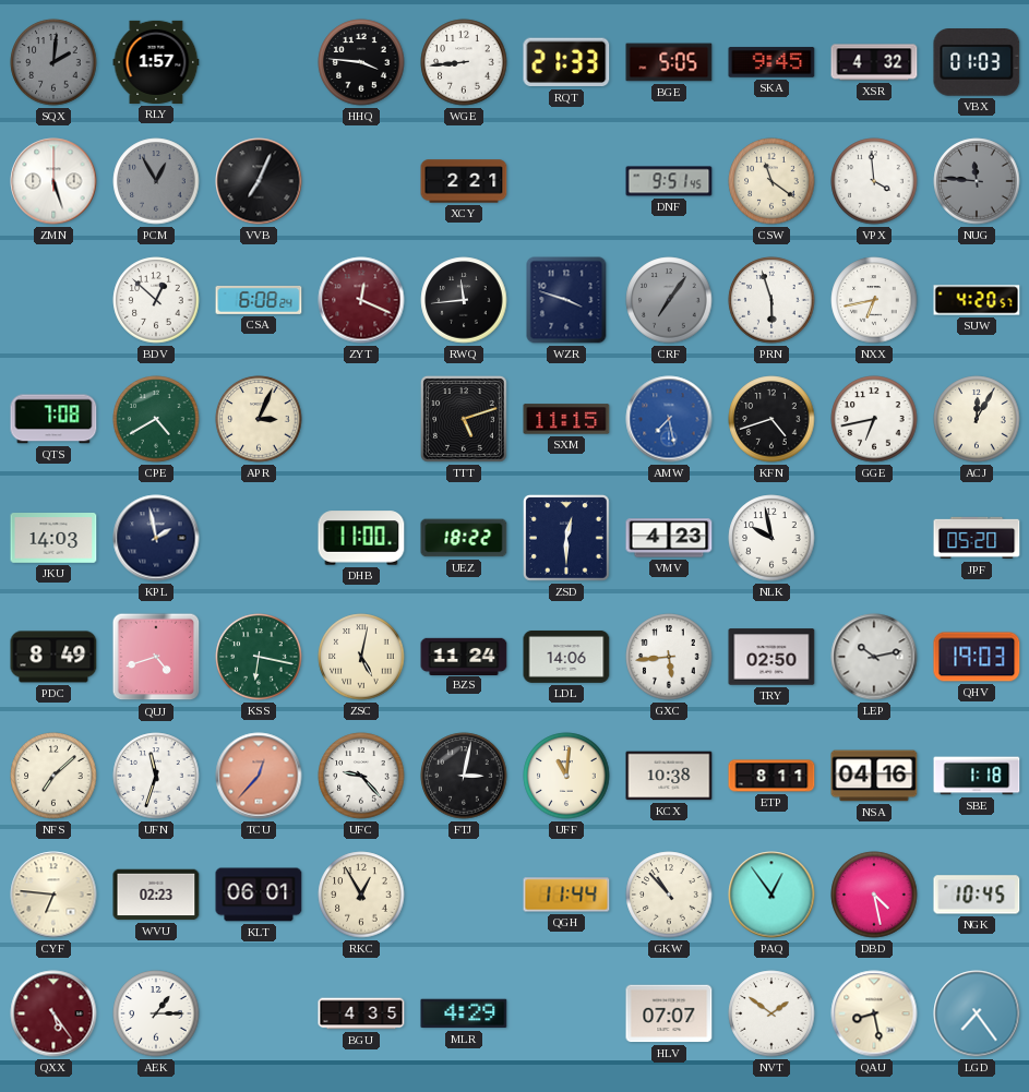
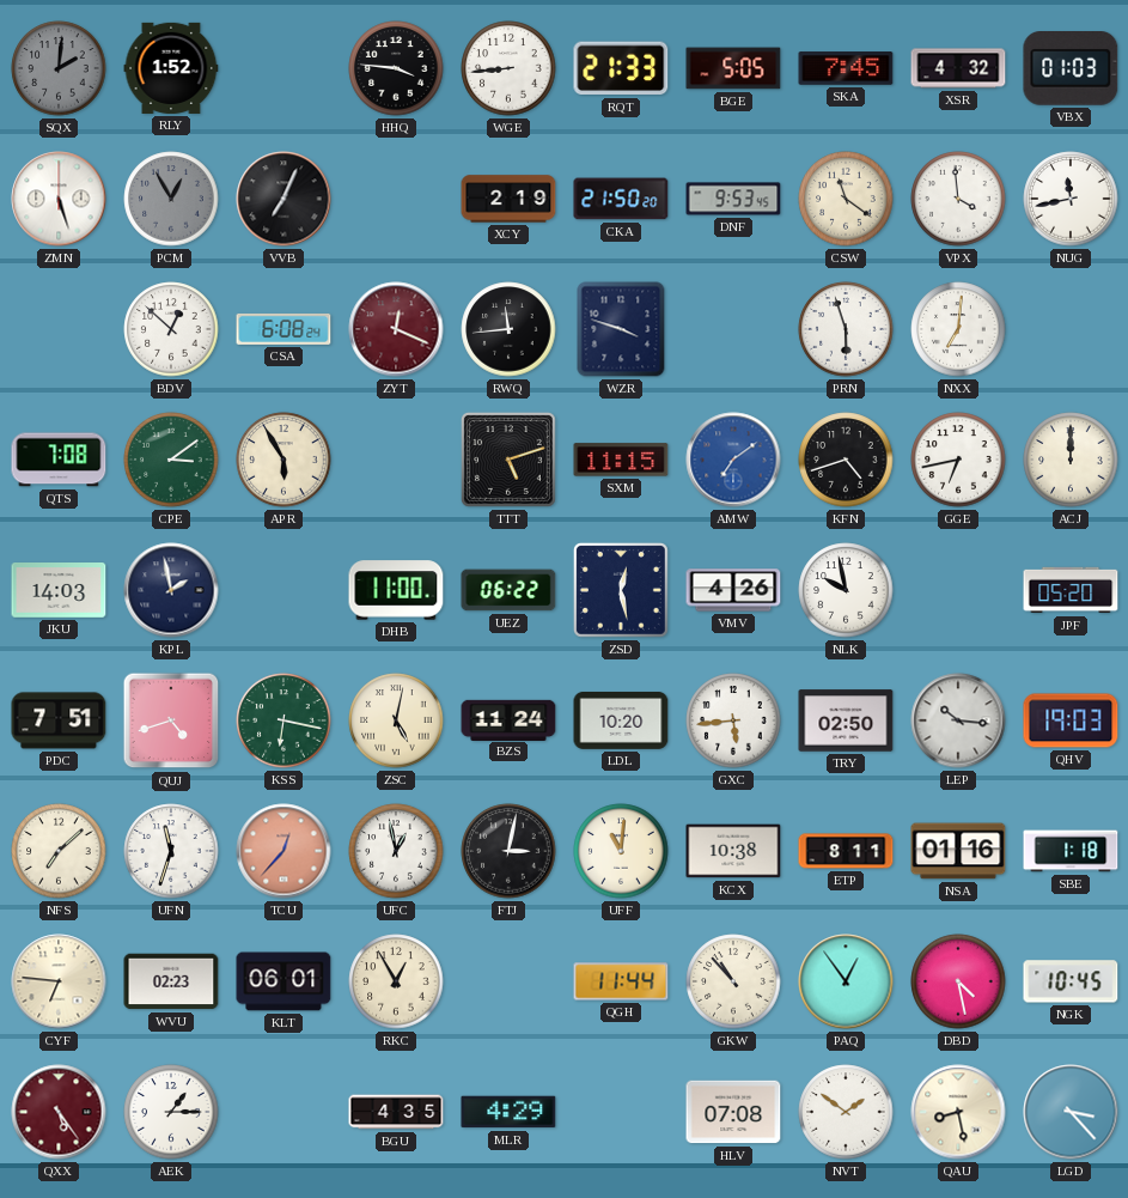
RLY: 1:57 -> 1:52
SKA: 9:45 -> 7:45
XCY: 2:21 -> 2:19
CKA: none -> 21:50
DNF: 9:51 -> 9:53
NUG: 11:46 -> 11:43
NUG dial: grey -> white
CRF: 7:06 -> none
NXX: 6:43 -> 7:01
SUW: 4:20 -> none
CPE: 4:40 -> 3:09
APR: 3:04 -> 5:55
AMW: 7:28 -> 7:09
ACJ: 12:05 -> 12:00
UEZ: 18:22 -> 06:22
ZSD: 12:30 -> 12:28
VMV: 4:23 -> 4:26
PDC: 8:49 -> 7:51
LDL: 14:06 -> 10:20
LEP: 10:13 -> 10:16
UFC: 9:23 -> 12:58
NSA: 04:16 -> 01:16
HLV: 07:07 -> 07:08
LGD: 7:24 -> 3:23
